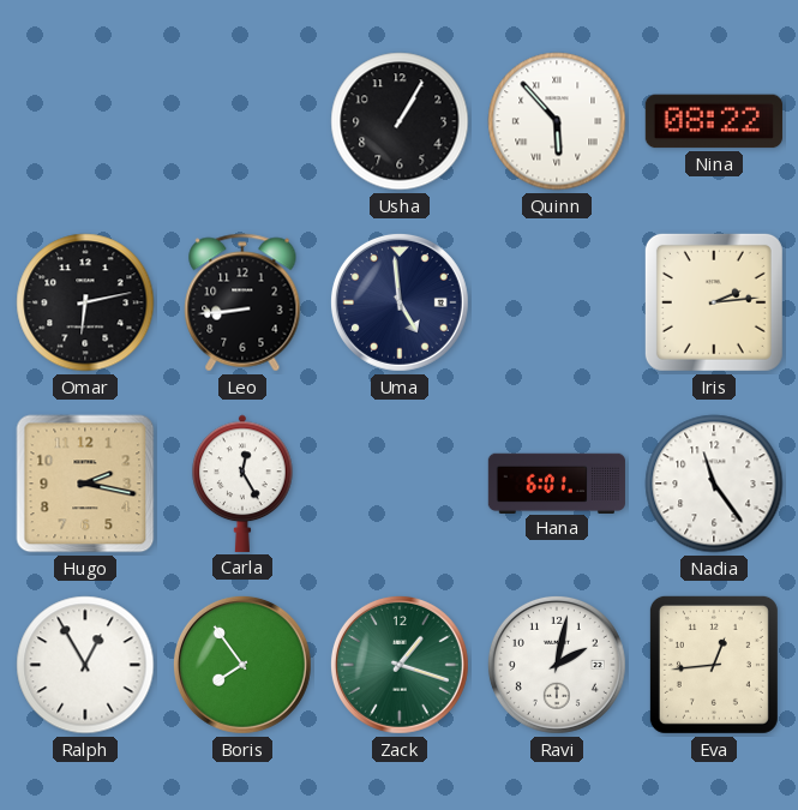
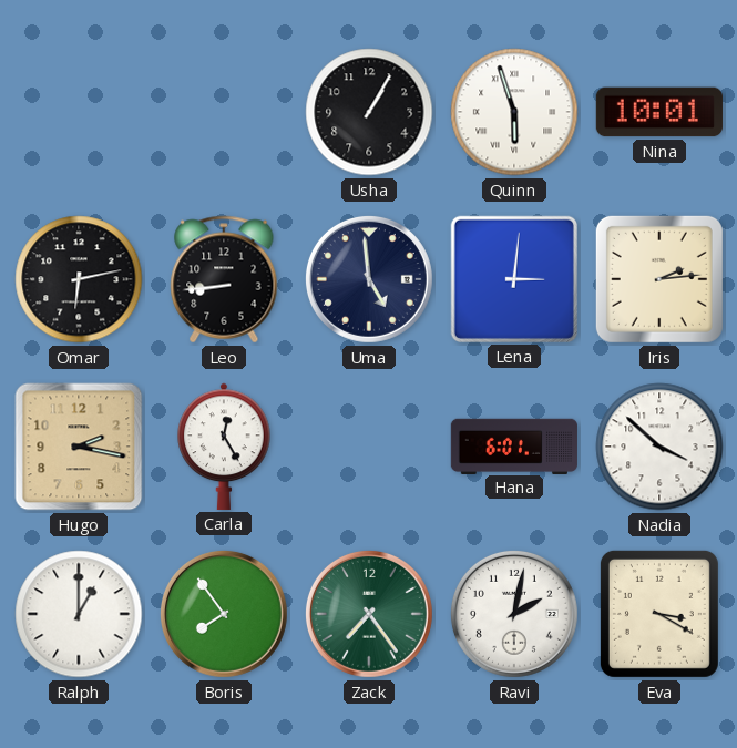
Quinn: 5:53 -> 5:57
Nina: 08:22 -> 10:01
Lena: none -> 3:01
Nadia: 11:24 -> 3:52
Ralph: 12:55 -> 1:00
Zack: 1:18 -> 7:24
Eva: 12:44 -> 3:20
